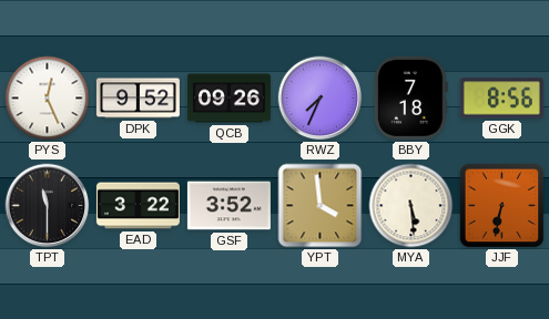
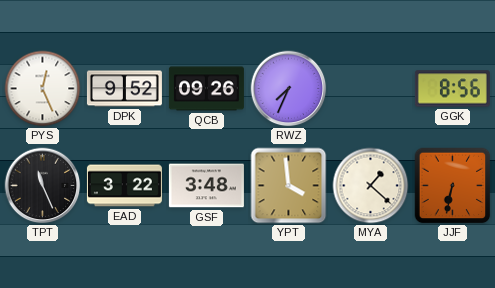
BBY: 7:18 -> none
TPT: 11:30 -> 11:26
GSF: 3:52 -> 3:48
MYA: 5:29 -> 1:22
